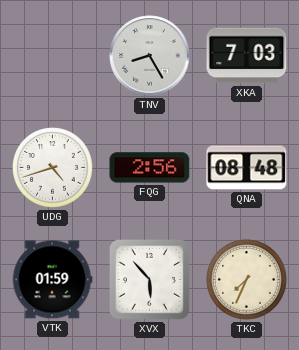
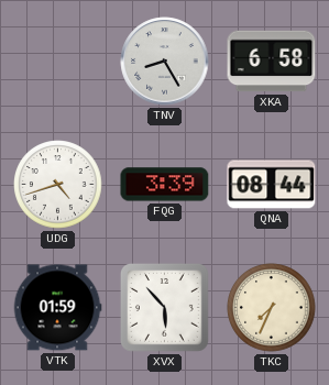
XKA: 7:03 -> 6:58
FQG: 2:56 -> 3:39
QNA: 08:48 -> 08:44
